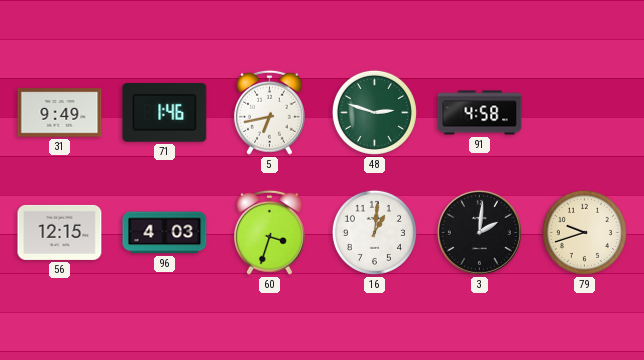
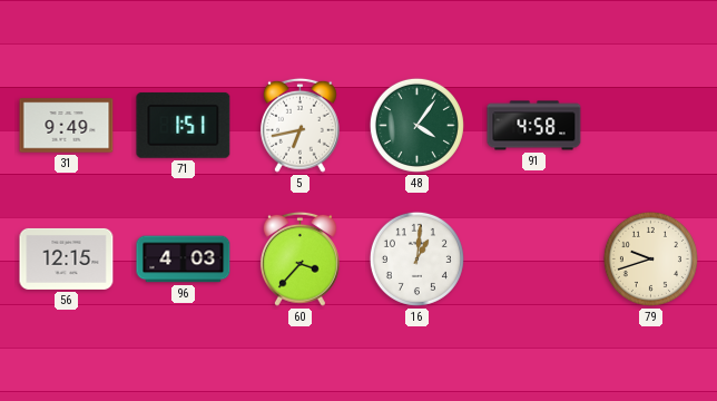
71: 1:46 -> 1:51
48: 2:48 -> 4:06
60: 3:33 -> 3:37
3: 2:01 -> none
